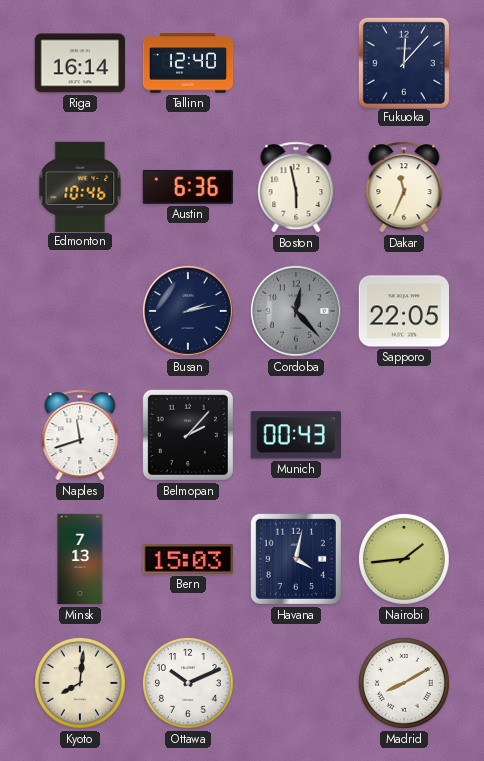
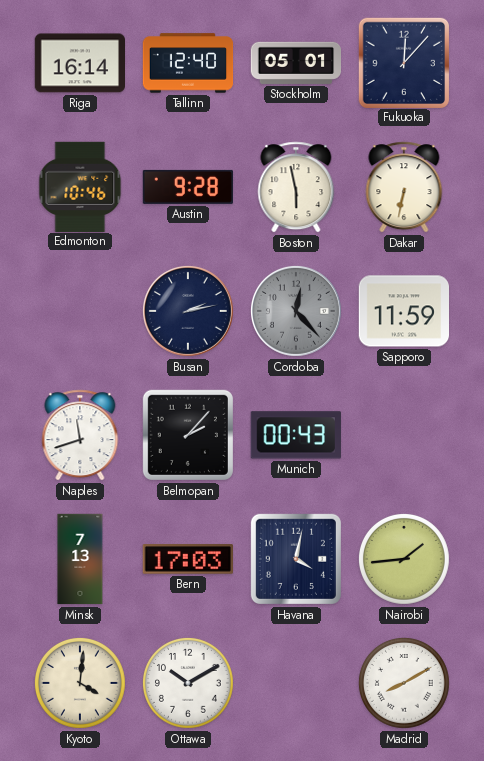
Stockholm: none -> 05:01
Austin: 6:36 -> 9:28
Dakar: 11:34 -> 6:32
Sapporo: 22:05 -> 11:59
Bern: 15:03 -> 17:03
Kyoto: 8:01 -> 4:01
Ottawa: 10:11 -> 10:10
